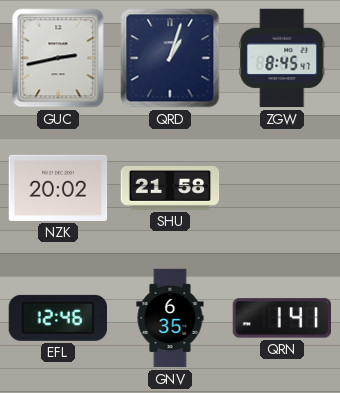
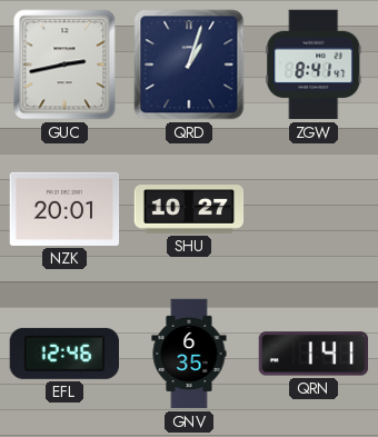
ZGW: 8:45 -> 8:41
NZK: 20:02 -> 20:01
SHU: 21:58 -> 10:27
